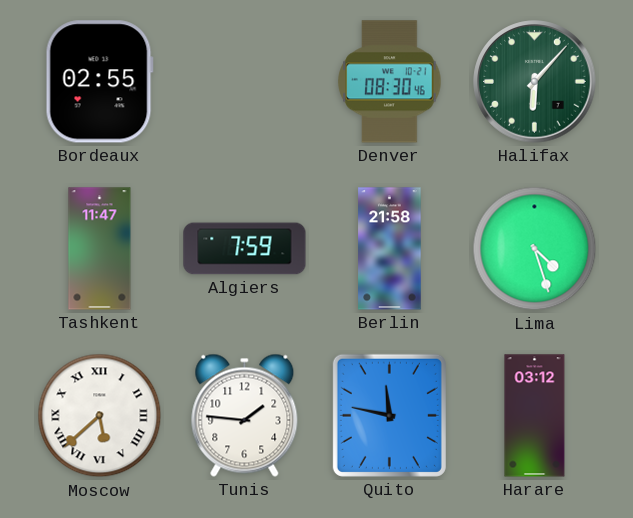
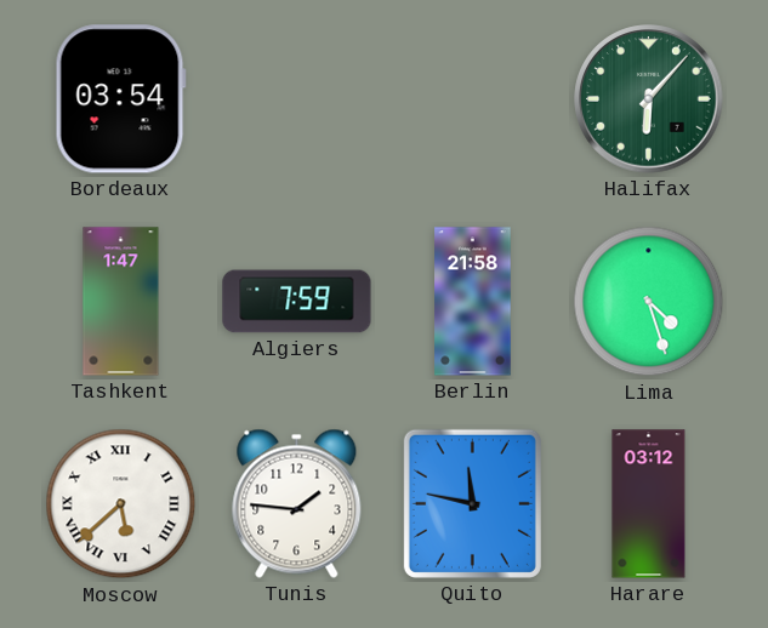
Bordeaux: 02:55 -> 03:54
Denver: 08:30 -> none
Tashkent: 11:47 -> 1:47
